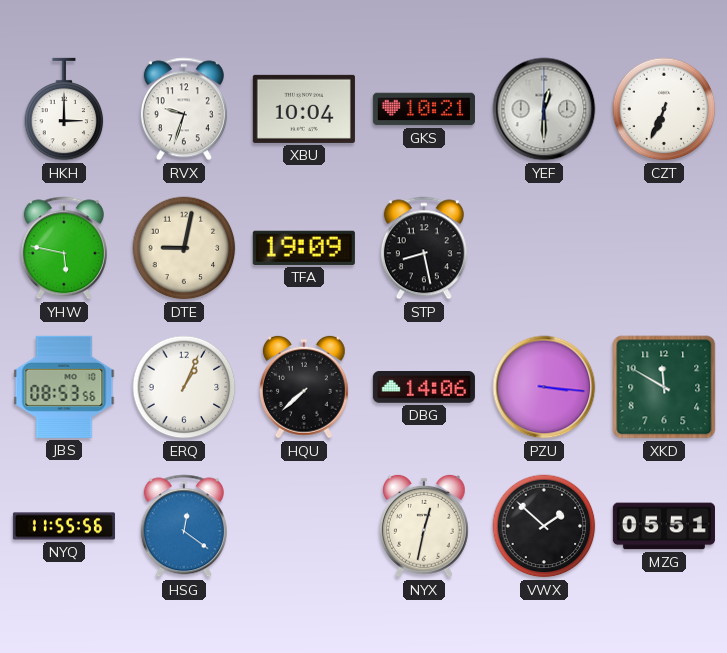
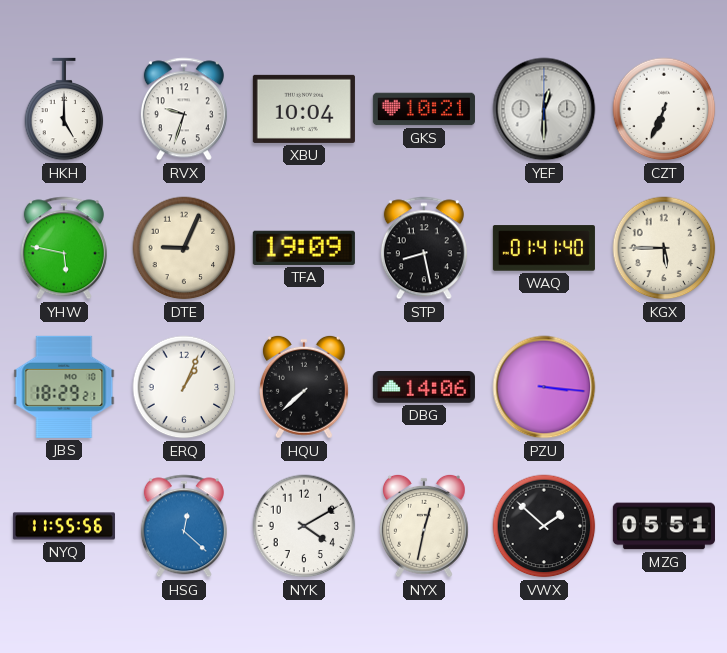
HKH: 3:00 -> 5:00
DTE: 9:02 -> 9:04
WAQ: none -> 01:41
KGX: none -> 5:45
JBS: 08:53 -> 18:29
XKD: 11:50 -> none
HSG: 12:21 -> 12:22
NYK: none -> 4:10
